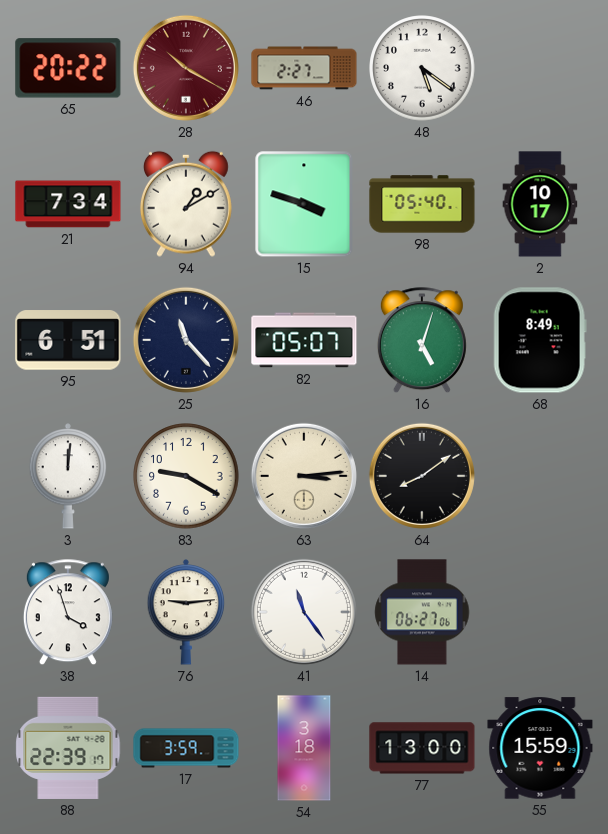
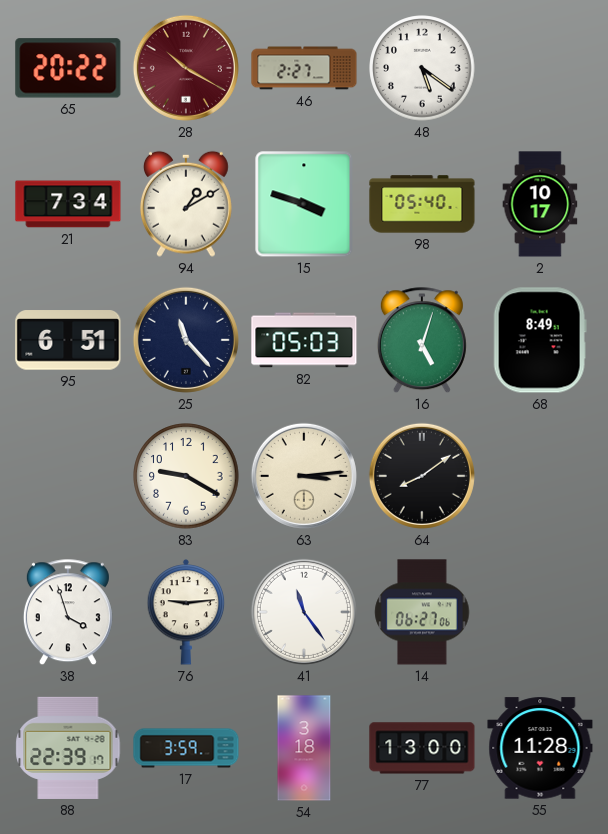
82: 05:07 -> 05:03
3: 12:01 -> none
55: 15:59 -> 11:28
